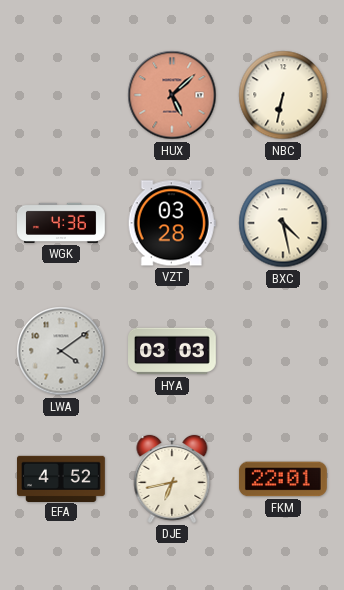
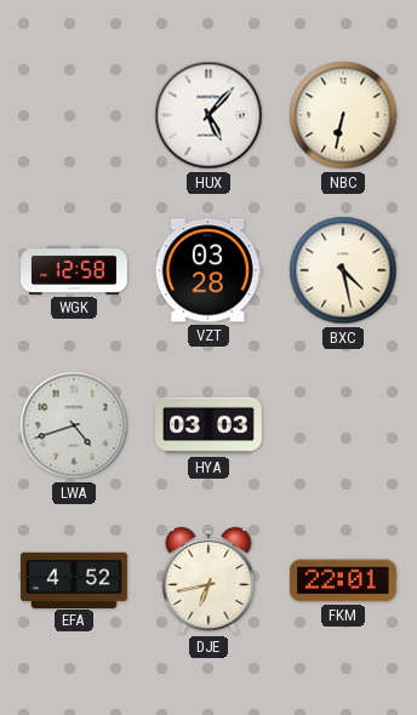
HUX: 5:08 -> 5:07
HUX dial: salmon -> white
WGK: 4:36 -> 12:58
LWA: 4:09 -> 4:42
